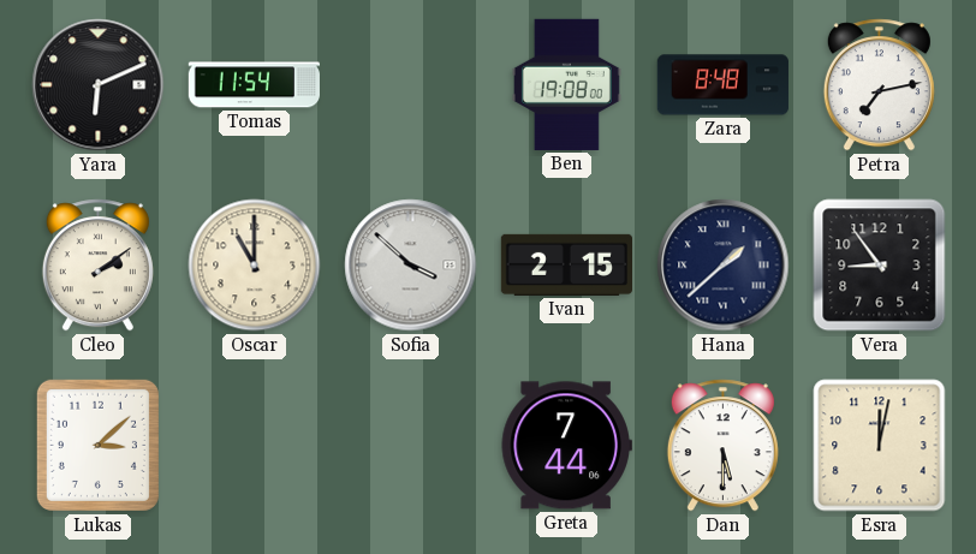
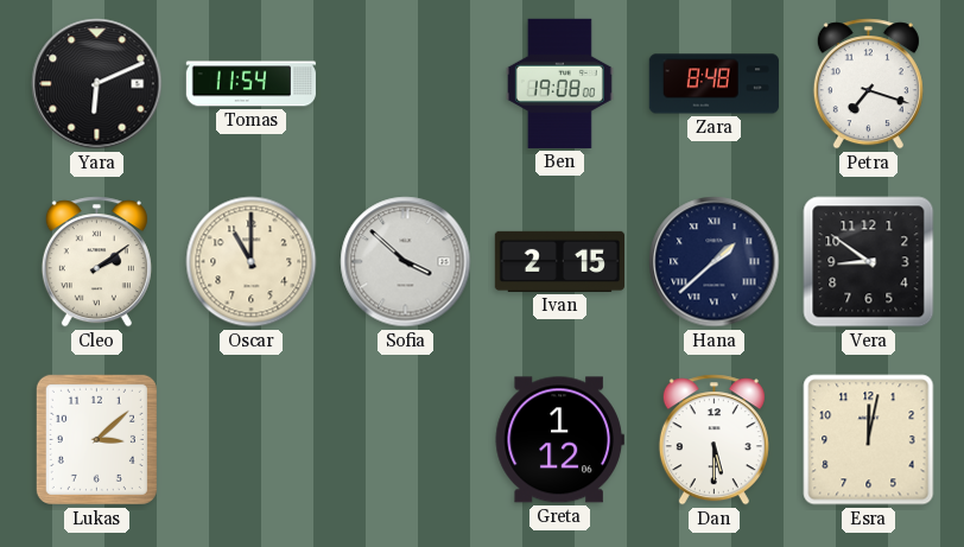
Petra: 7:13 -> 7:18
Vera: 8:54 -> 8:51
Greta: 7:44 -> 1:12
